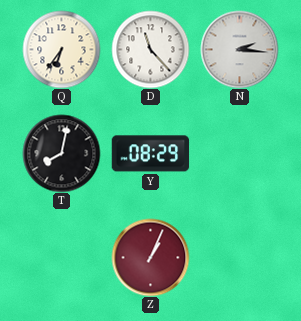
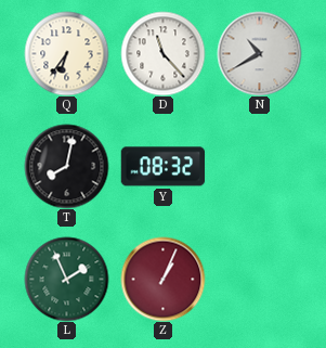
N: 2:16 -> 10:40
Y: 08:29 -> 08:32
L: none -> 1:56
